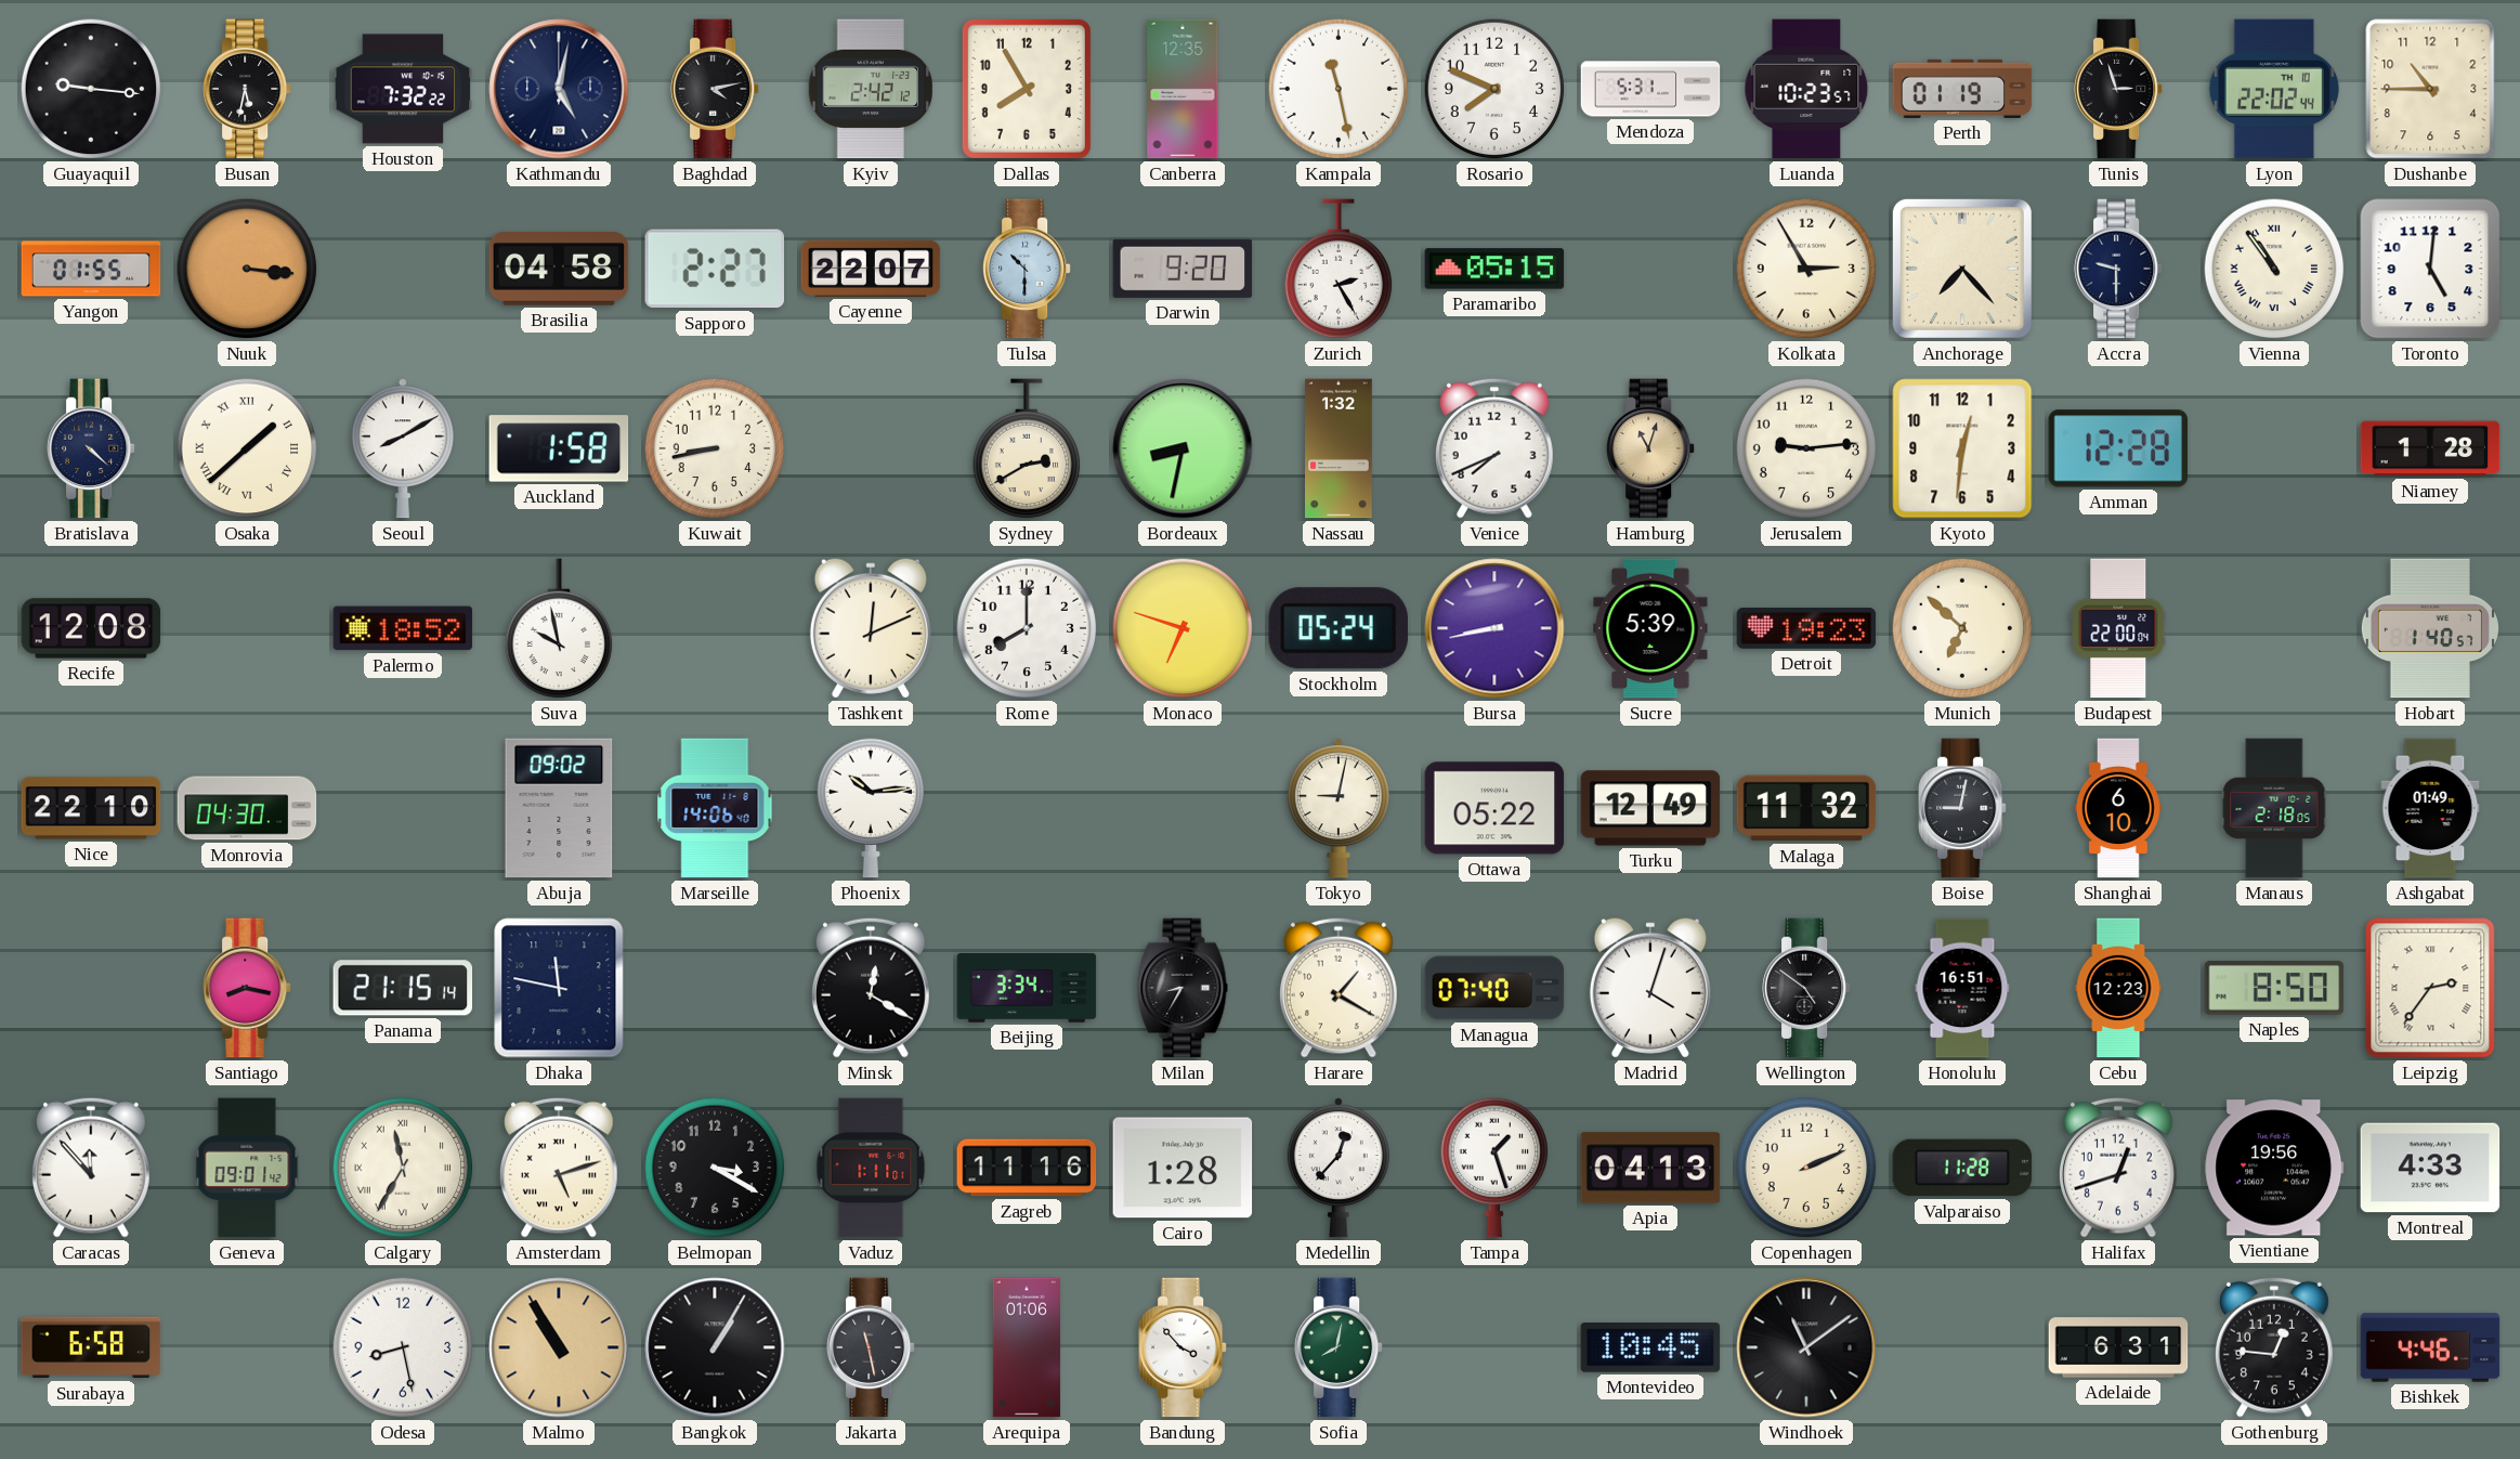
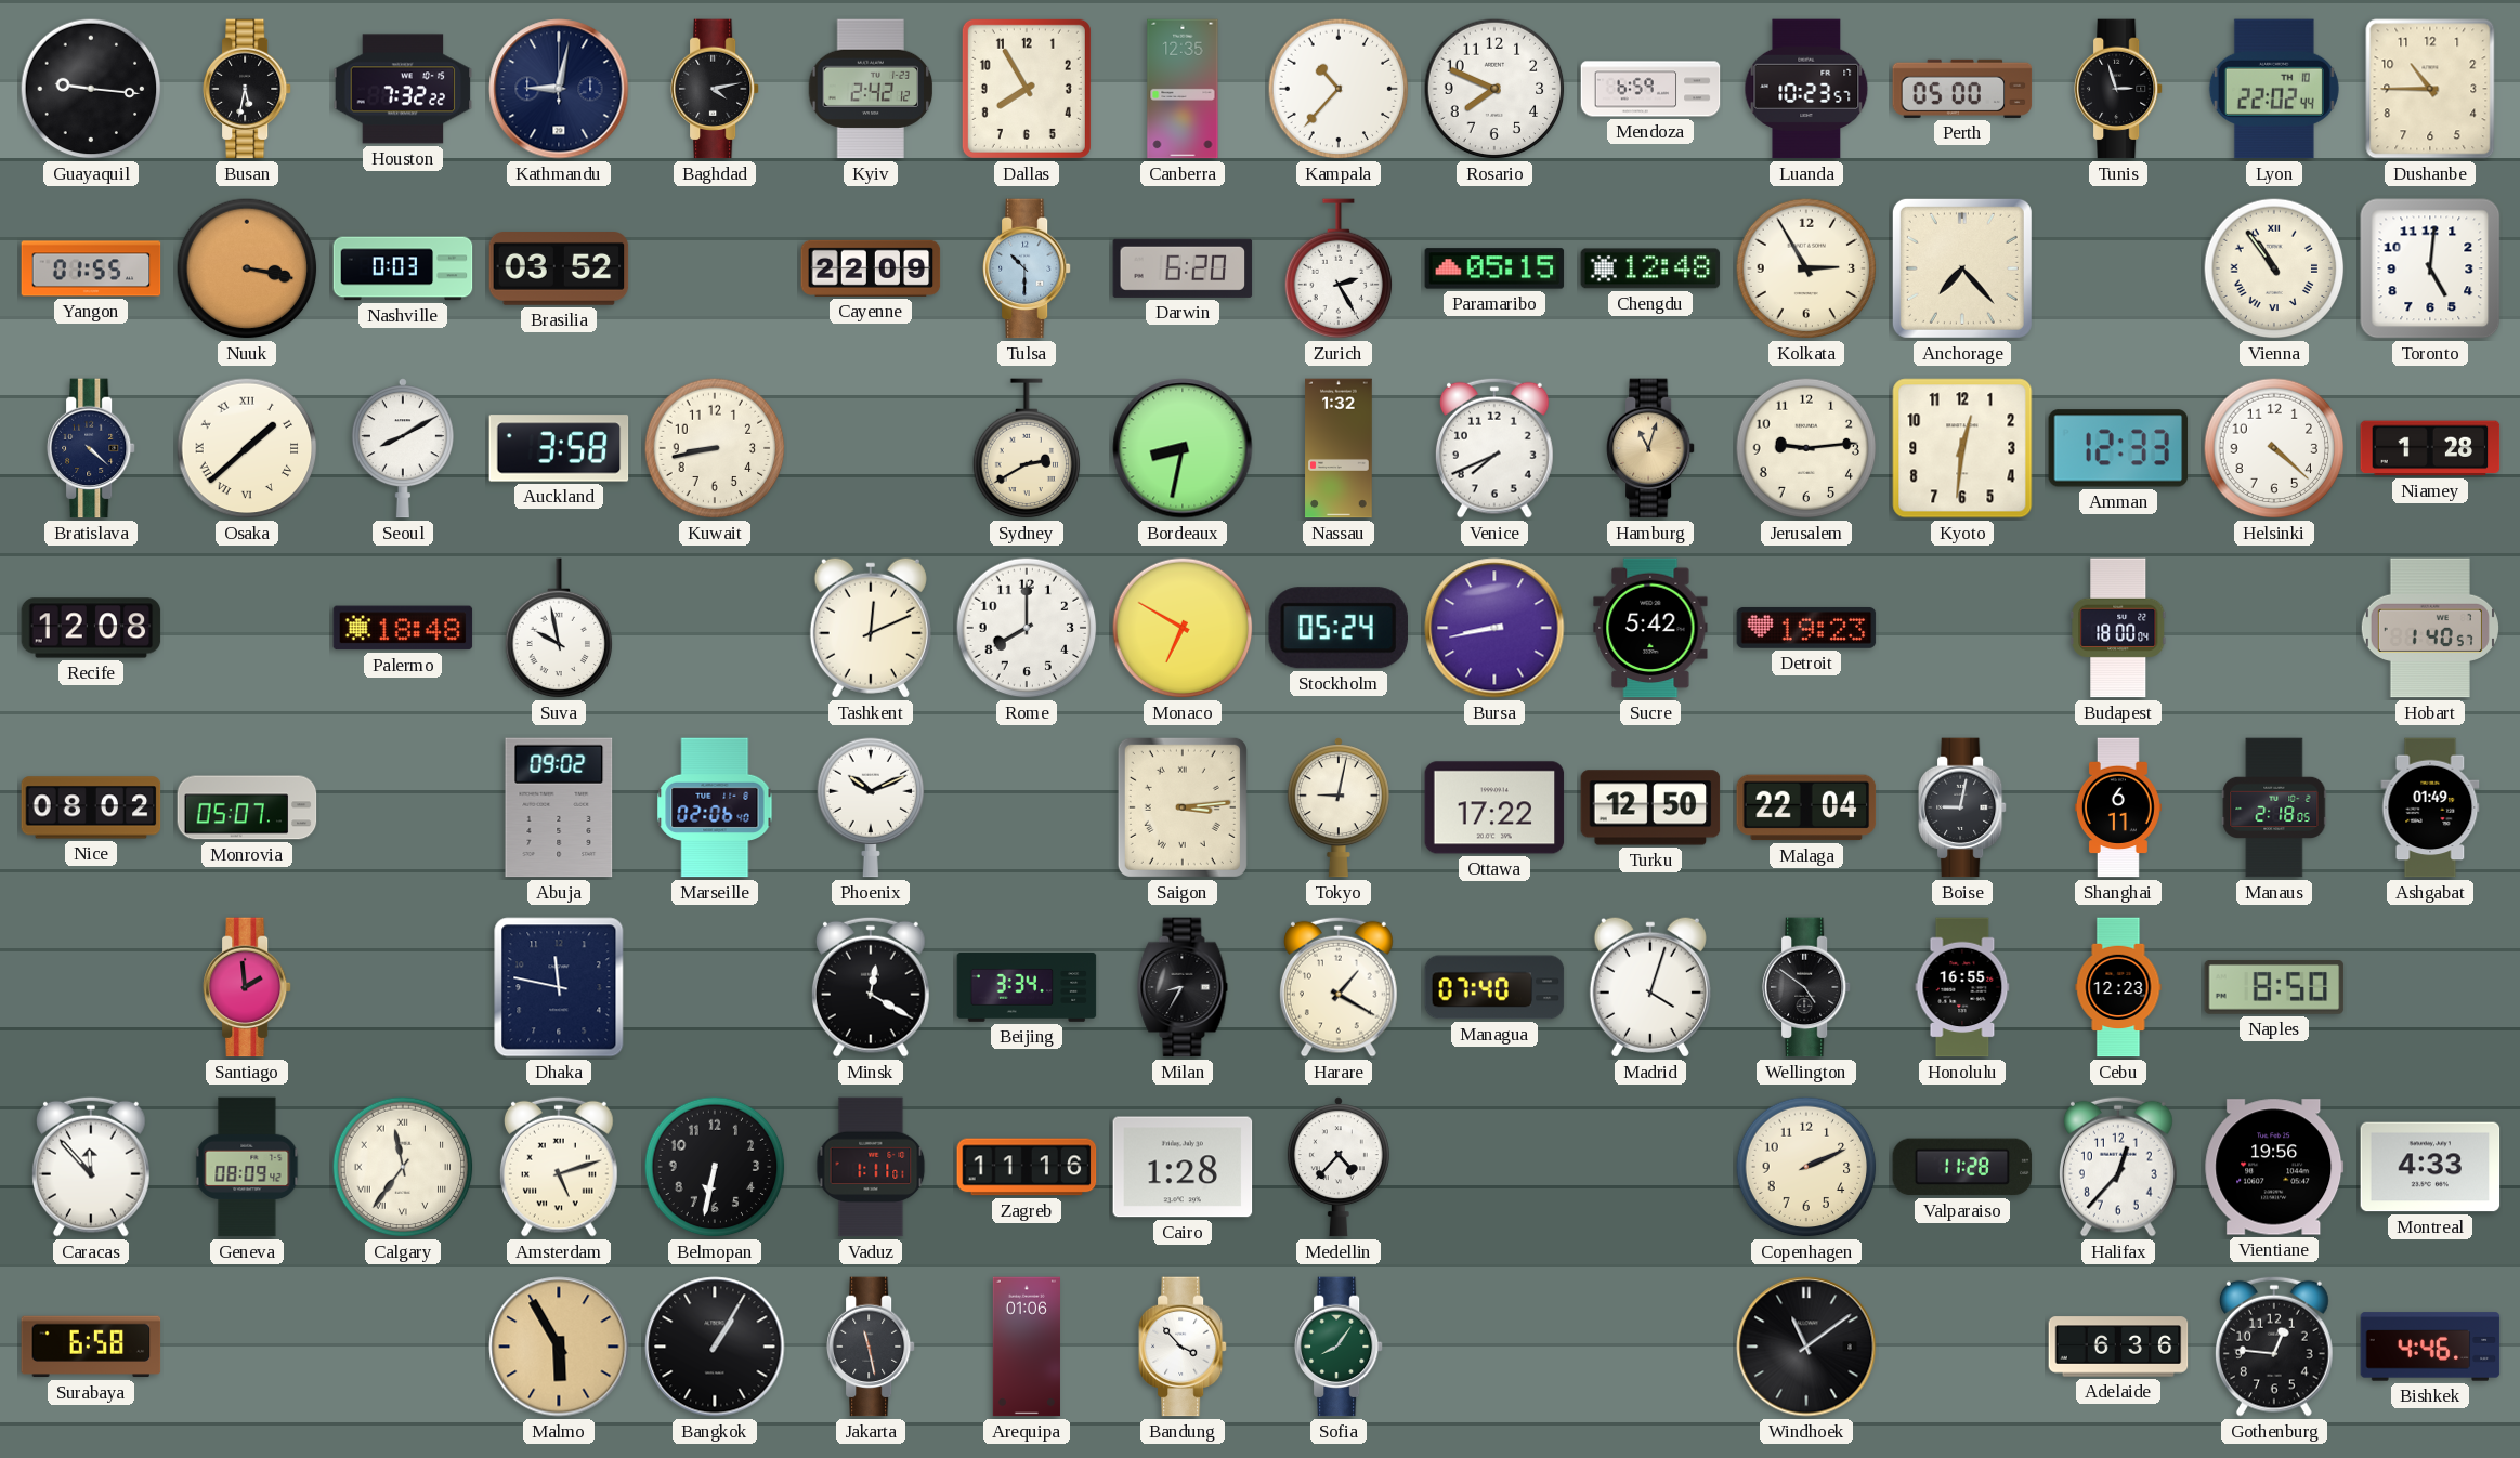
Kathmandu: 5:02 -> 9:02
Kampala: 11:28 -> 10:37
Mendoza: 5:31 -> 6:59
Perth: 01:19 -> 05:00
Nuuk: 3:16 -> 3:17
Nashville: none -> 0:03
Brasilia: 04:58 -> 03:52
Sapporo: 2:27 -> none
Cayenne: 22:07 -> 22:09
Darwin: 9:20 -> 6:20
Chengdu: none -> 12:48
Accra: 9:30 -> none
Auckland: 1:58 -> 3:58
Amman: 12:28 -> 12:33
Helsinki: none -> 4:22
Palermo: 18:52 -> 18:48
Monaco: 6:48 -> 6:50
Sucre: 5:39 -> 5:42
Munich: 6:52 -> none
Budapest: 22:00 -> 18:00
Nice: 22:10 -> 08:02
Monrovia: 04:30 -> 05:07
Marseille: 14:06 -> 02:06
Phoenix: 10:14 -> 10:11
Saigon: none -> 3:14
Ottawa: 05:22 -> 17:22
Turku: 12:49 -> 12:50
Malaga: 11:32 -> 22:04
Shanghai: 6:10 -> 6:11
Santiago: 8:17 -> 1:59
Panama: 21:15 -> none
Honolulu: 16:51 -> 16:55
Leipzig: 2:36 -> none
Geneva: 09:01 -> 08:09
Calgary: 11:35 -> 11:36
Belmopan: 3:20 -> 6:32
Medellin: 12:37 -> 4:37
Tampa: 1:27 -> none
Apia: 04:13 -> none
Halifax: 12:42 -> 12:37
Odesa: 8:28 -> none
Malmo: 10:55 -> 5:55
Sofia: 8:02 -> 8:06
Montevideo: 10:45 -> none
Adelaide: 6:31 -> 6:36
